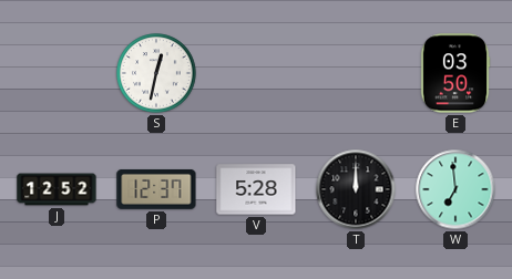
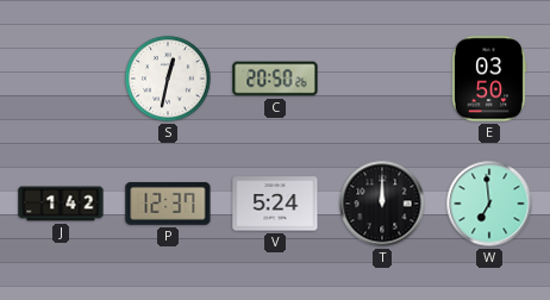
C: none -> 20:50
J: 12:52 -> 1:42
V: 5:28 -> 5:24
